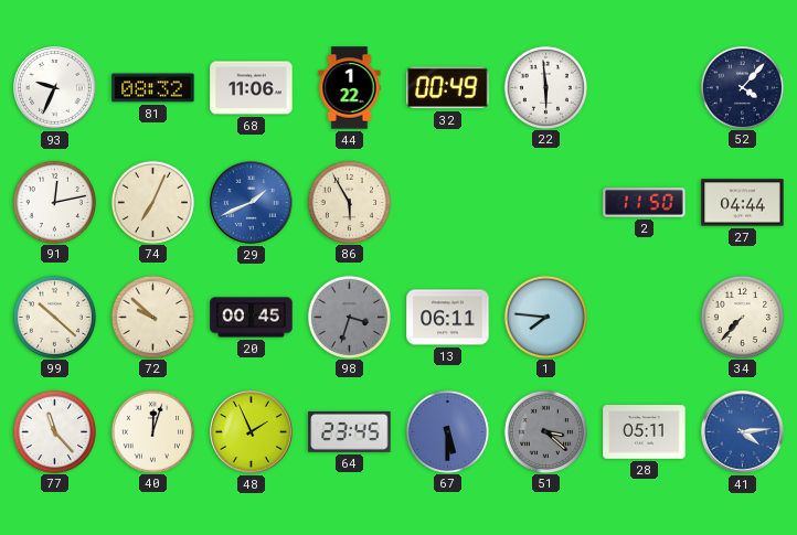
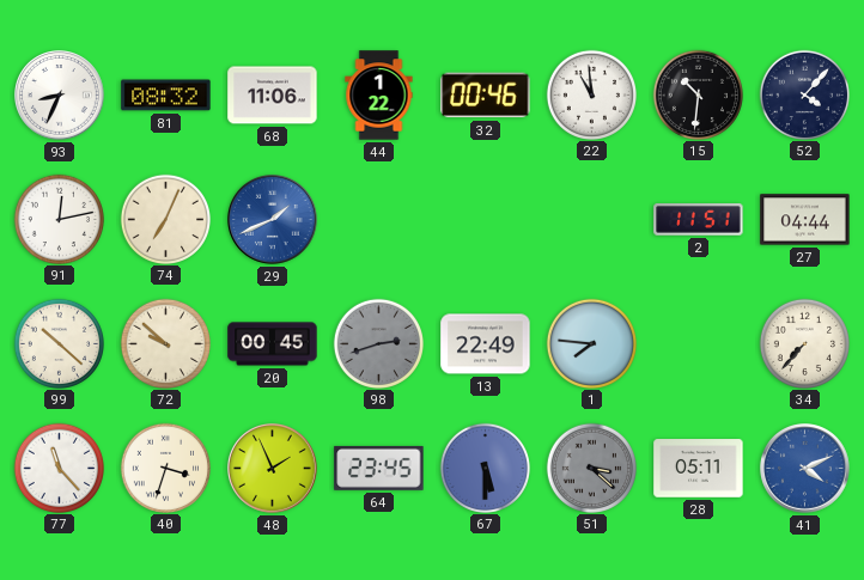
93: 9:34 -> 8:34
32: 00:49 -> 00:46
22: 5:59 -> 10:59
15: none -> 10:31
86: 5:55 -> none
2: 11:50 -> 11:51
98: 3:33 -> 2:42
13: 06:11 -> 22:49
40: 12:03 -> 3:33
41: 4:14 -> 4:11
